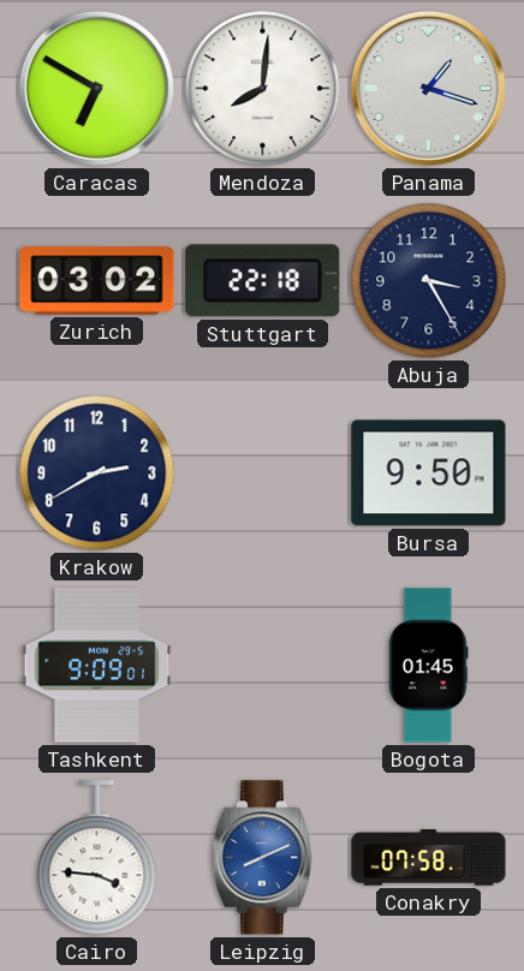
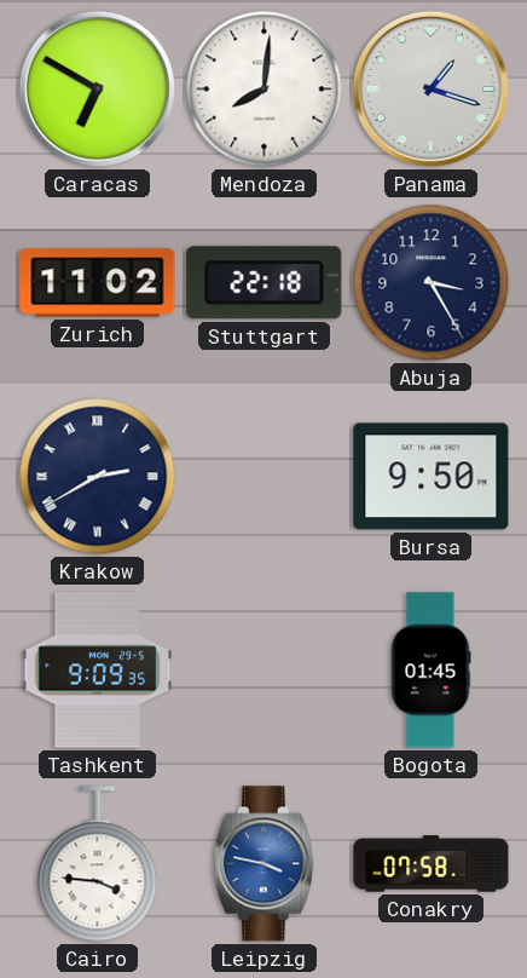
Zurich: 03:02 -> 11:02
Krakow numerals: Arabic -> Roman
Tashkent: 9:09:01 -> 9:09:35
Leipzig: 8:11 -> 3:47
